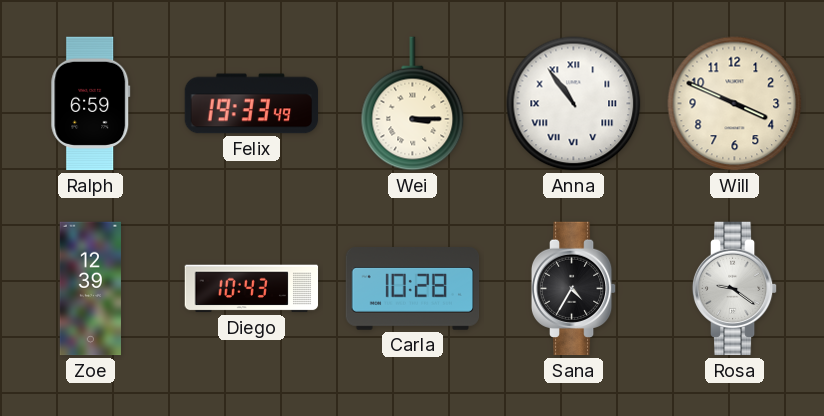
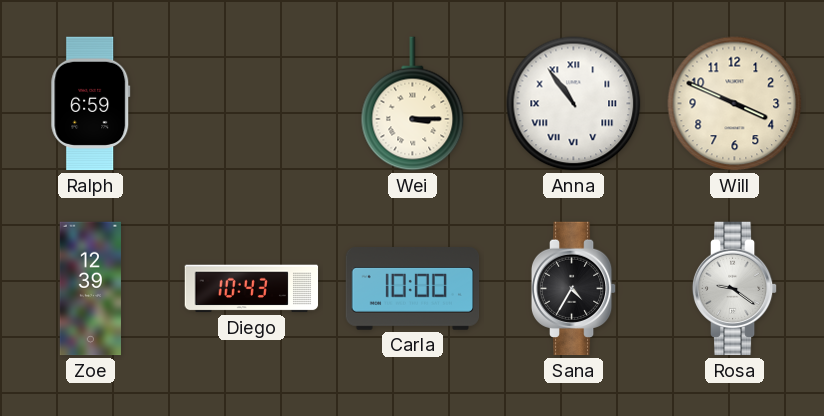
Felix: 19:33 -> none
Carla: 10:28 -> 10:00
